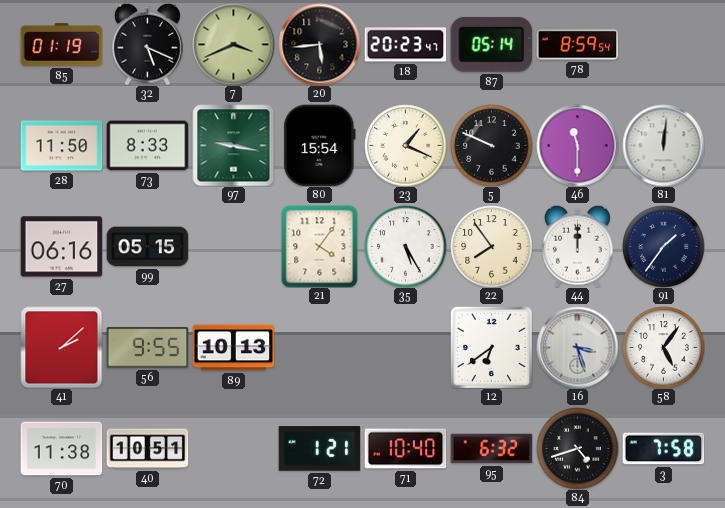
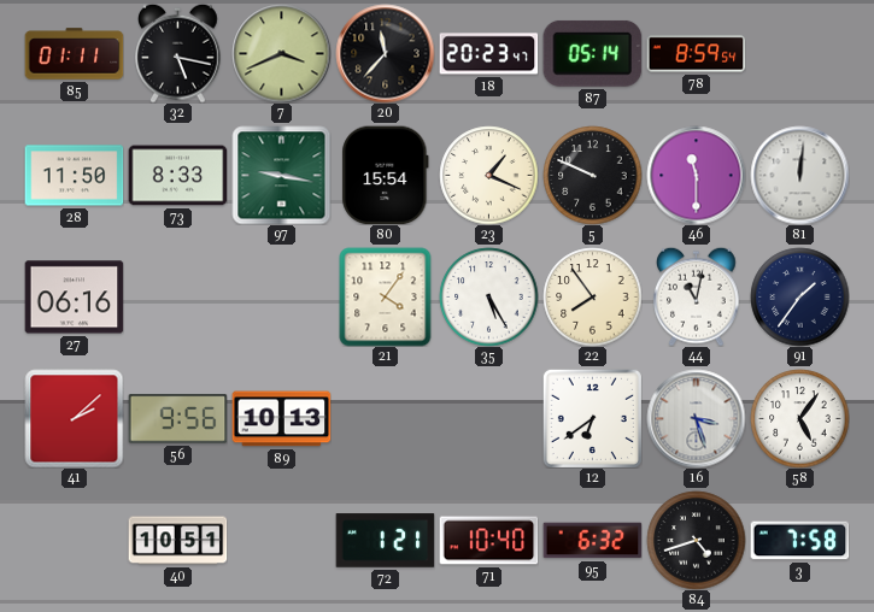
85: 01:19 -> 01:11
32: 5:19 -> 5:17
20: 5:44 -> 11:37
99: 05:15 -> none
44: 12:00 -> 11:02
56: 9:55 -> 9:56
70: 11:38 -> none
